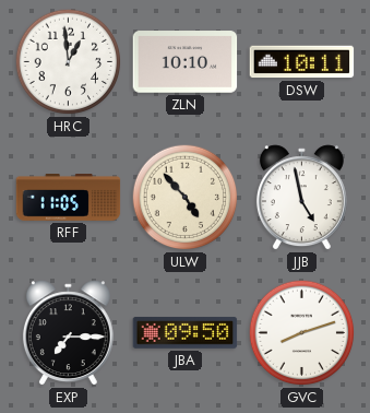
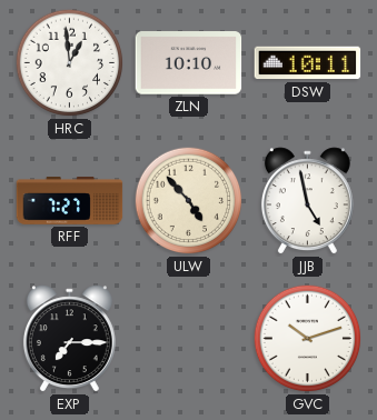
RFF: 11:05 -> 7:27
JBA: 09:50 -> none
GVC: 8:12 -> 10:12
